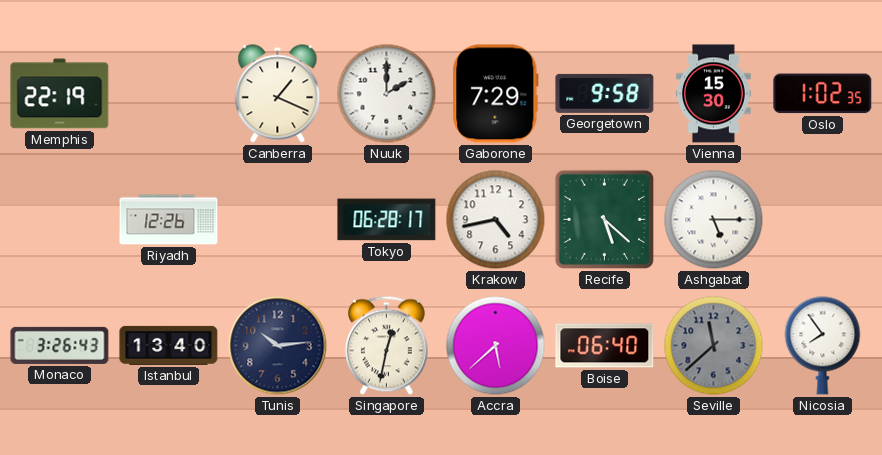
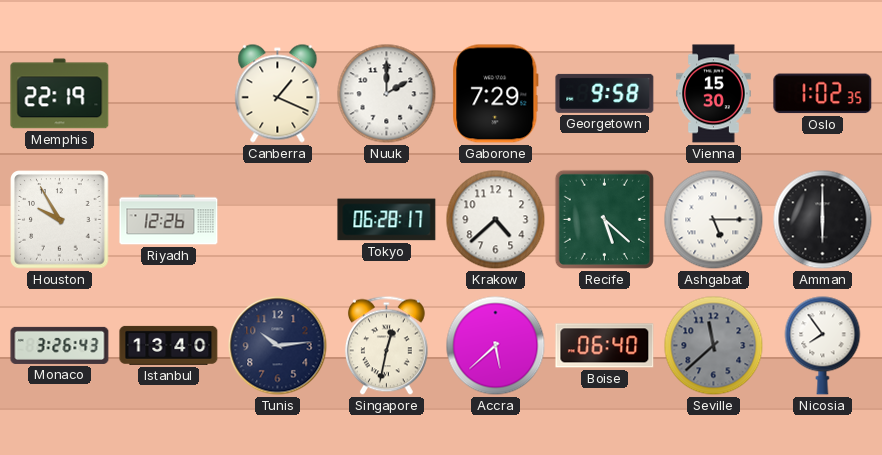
Houston: none -> 9:55
Krakow: 4:43 -> 4:38
Amman: none -> 6:00
